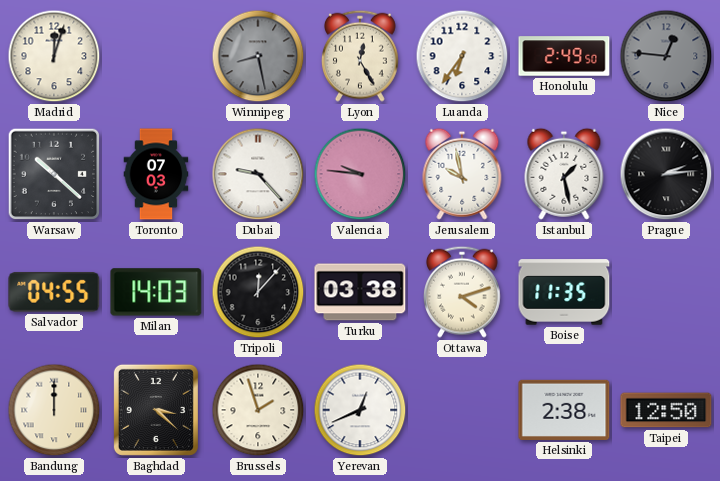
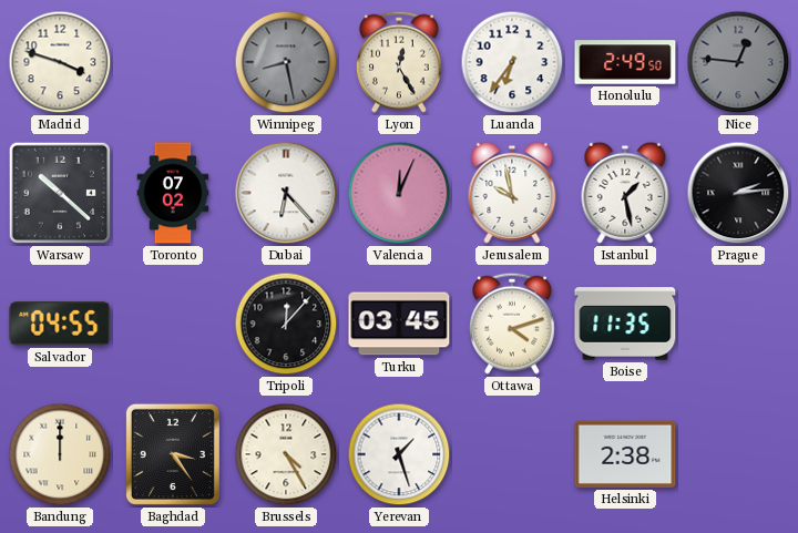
Madrid: 12:03 -> 3:48
Toronto: 07:03 -> 07:02
Dubai: 9:23 -> 6:23
Valencia: 9:46 -> 12:04
Milan: 14:03 -> none
Turku: 03:38 -> 03:45
Baghdad: 3:22 -> 3:24
Brussels: 1:57 -> 4:25
Yerevan: 12:41 -> 1:27
Taipei: 12:50 -> none
